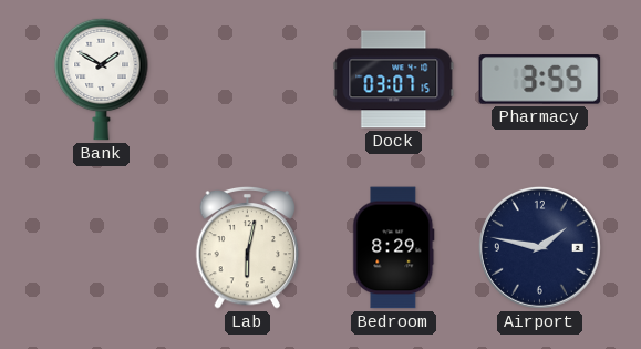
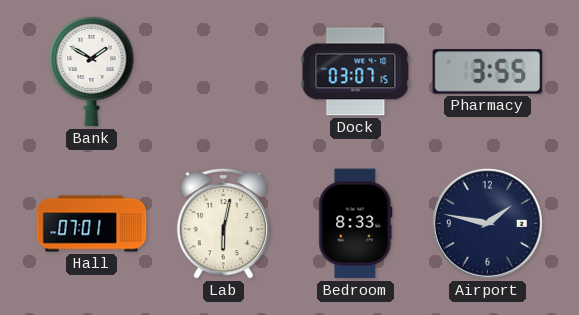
Hall: none -> 07:01
Bedroom: 8:29 -> 8:33
